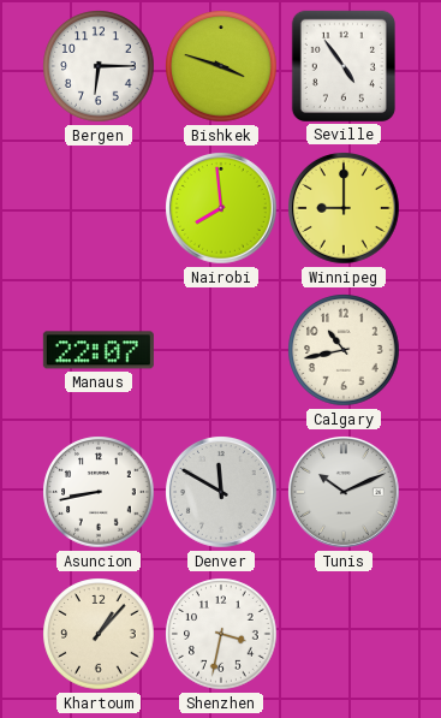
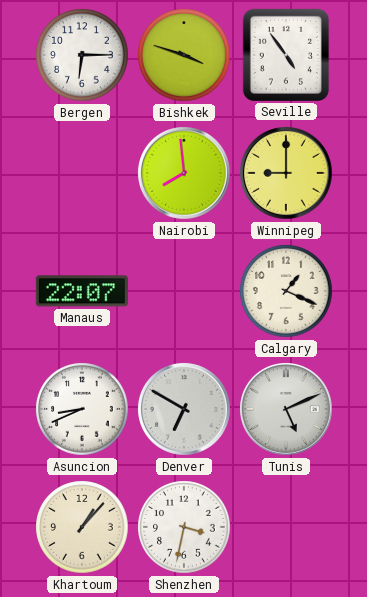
Calgary: 10:43 -> 1:19
Asuncion: 8:43 -> 8:41
Denver: 11:50 -> 6:50
Tunis: 10:11 -> 5:11
